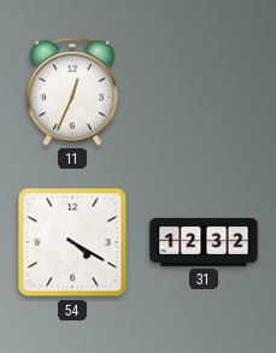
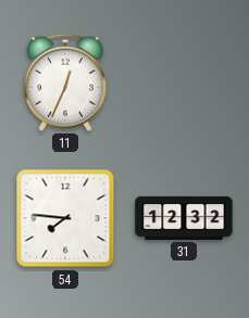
54: 4:20 -> 7:46
